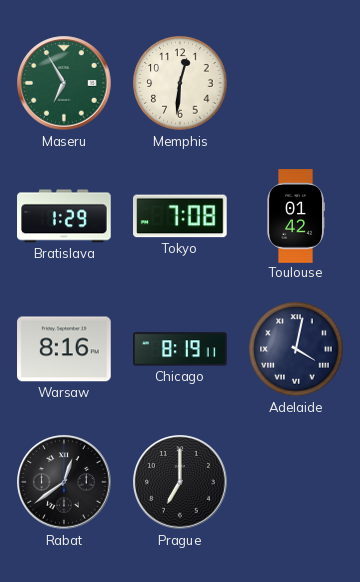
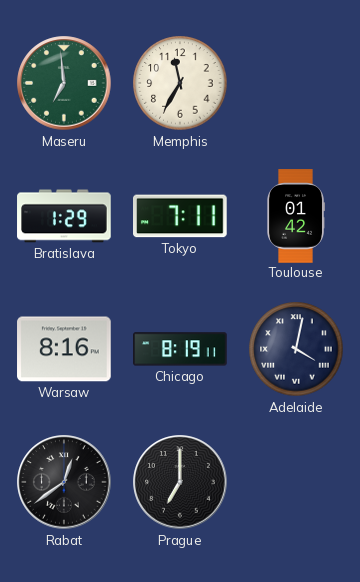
Maseru: 6:55 -> 6:59
Memphis: 12:31 -> 11:35
Tokyo: 7:08 -> 7:11
